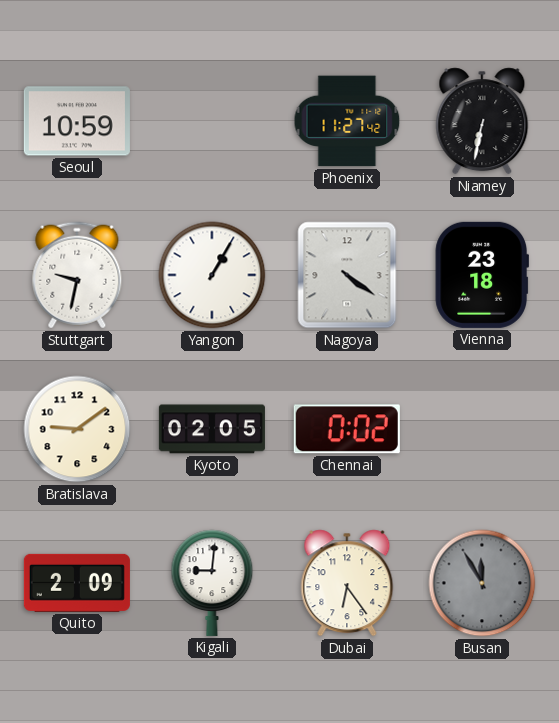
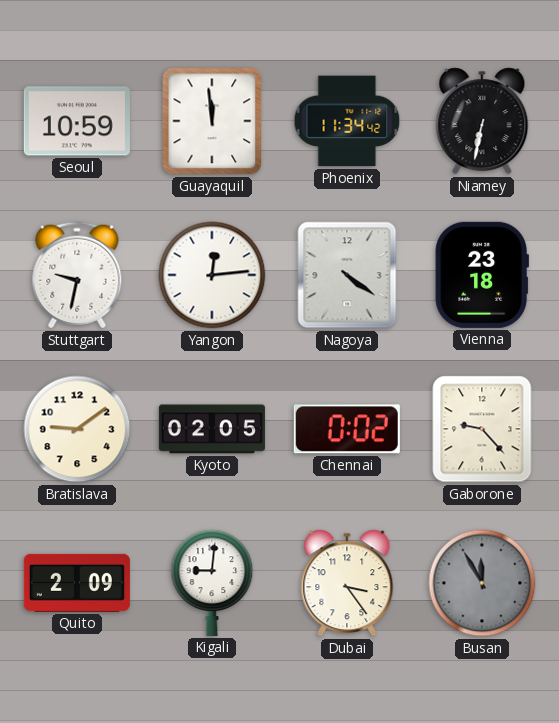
Guayaquil: none -> 11:59
Phoenix: 11:27 -> 11:34
Yangon: 1:05 -> 12:14
Gaborone: none -> 9:23
Dubai: 6:24 -> 3:24
